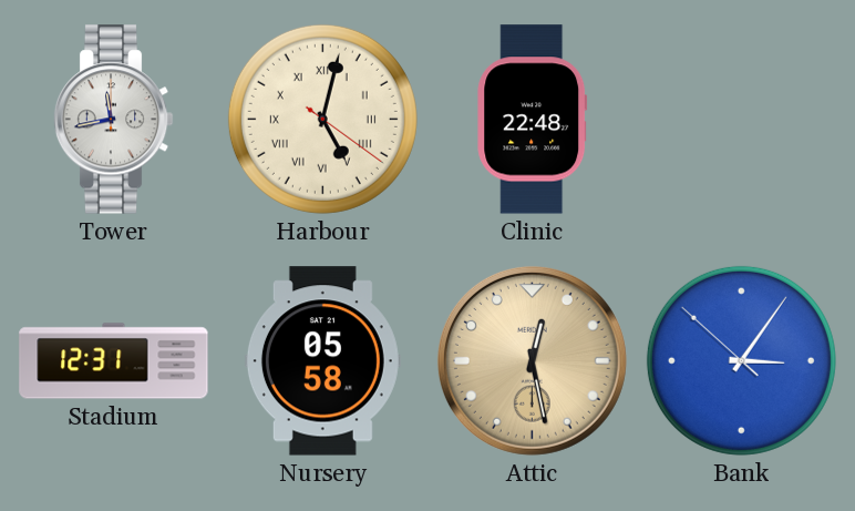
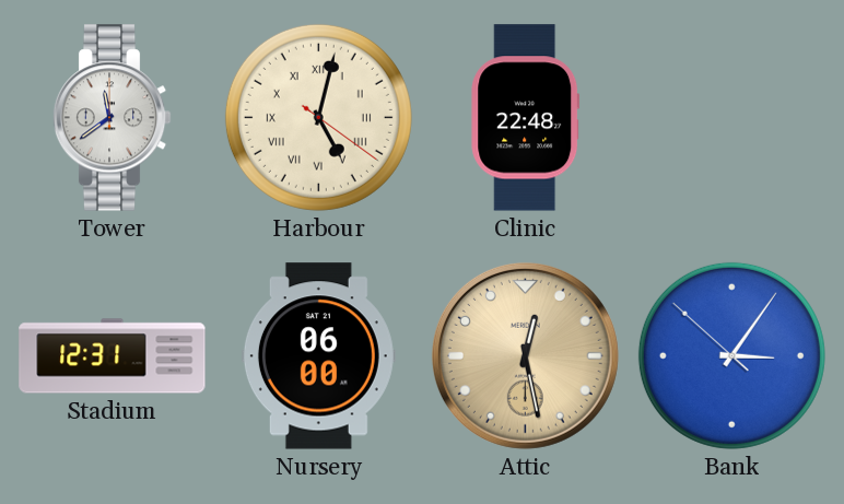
Tower: 11:43 -> 11:39
Nursery: 05:58 -> 06:00
